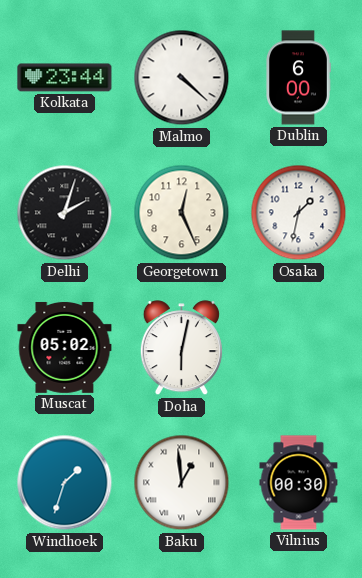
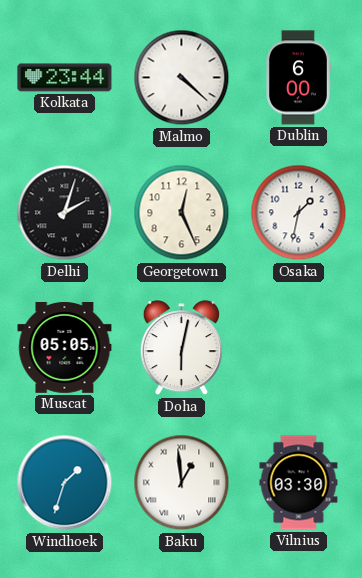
Muscat: 05:02 -> 05:05
Vilnius: 00:30 -> 03:30
